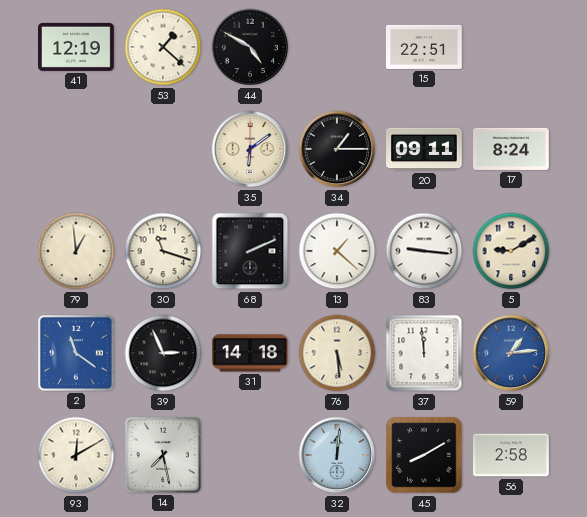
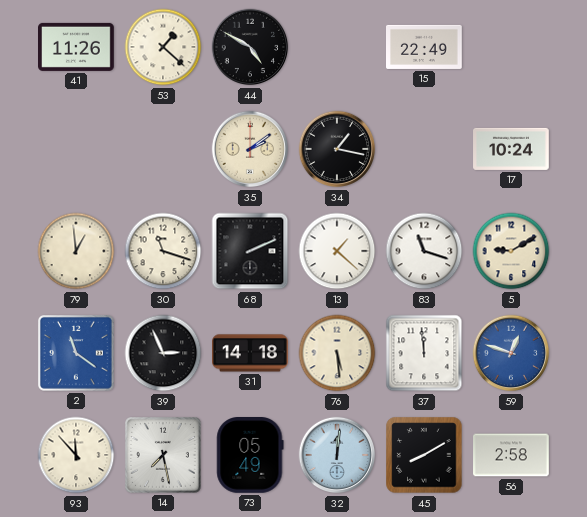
41: 12:19 -> 11:26
15: 22:51 -> 22:49
35: 6:09 -> 2:09
34: 1:15 -> 1:17
20: 09:11 -> none
17: 8:24 -> 10:24
83: 9:16 -> 11:18
59: 1:14 -> 12:48
93: 12:10 -> 11:53
73: none -> 05:49
